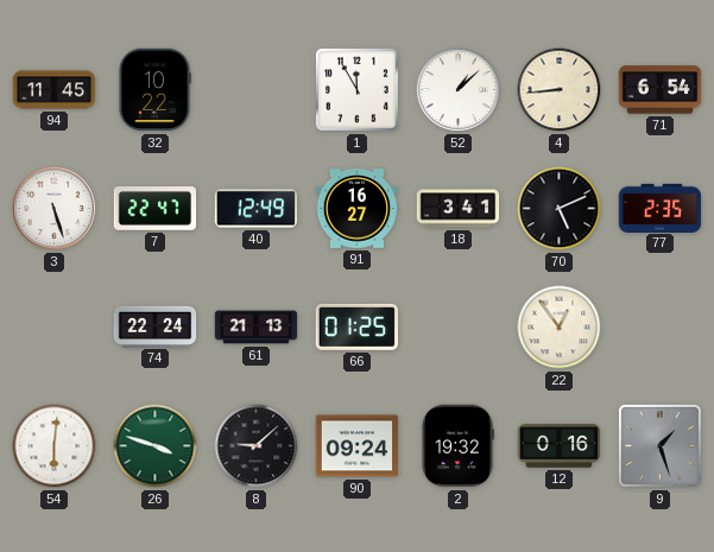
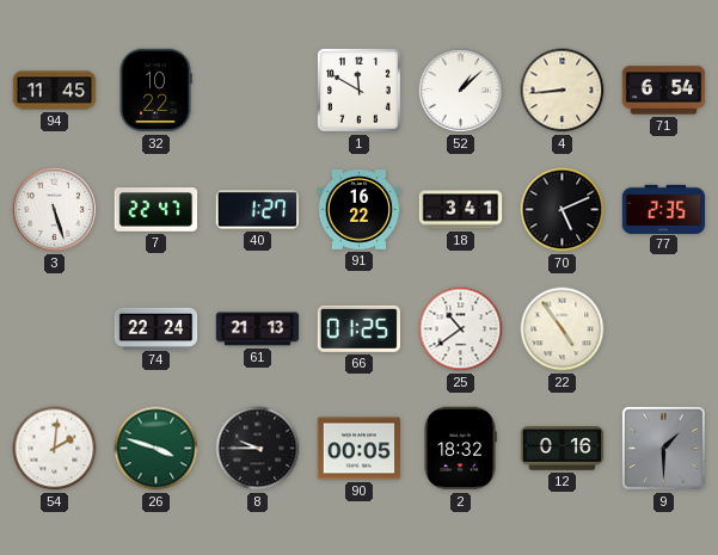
1: 11:55 -> 11:50
40: 12:49 -> 1:27
91: 16:27 -> 16:22
25: none -> 10:39
22: 12:54 -> 4:54
54: 6:01 -> 2:01
8: 9:08 -> 9:45
90: 09:24 -> 00:05
2: 19:32 -> 18:32
9: 1:27 -> 1:30
